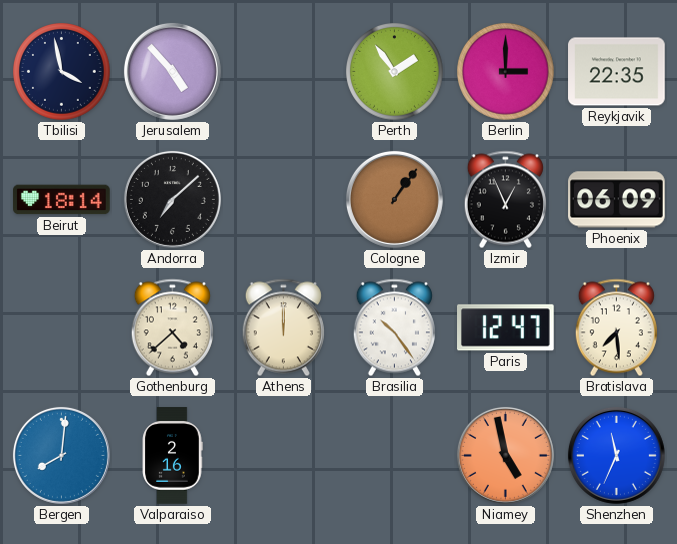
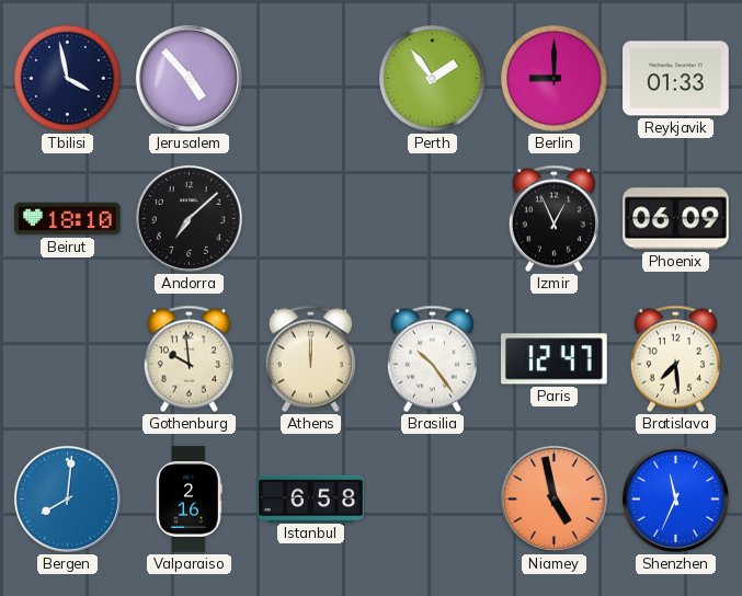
Berlin: 3:00 -> 9:00
Reykjavik: 22:35 -> 01:33
Beirut: 18:14 -> 18:10
Cologne: 1:06 -> none
Gothenburg: 4:38 -> 9:59
Istanbul: none -> 6:58
